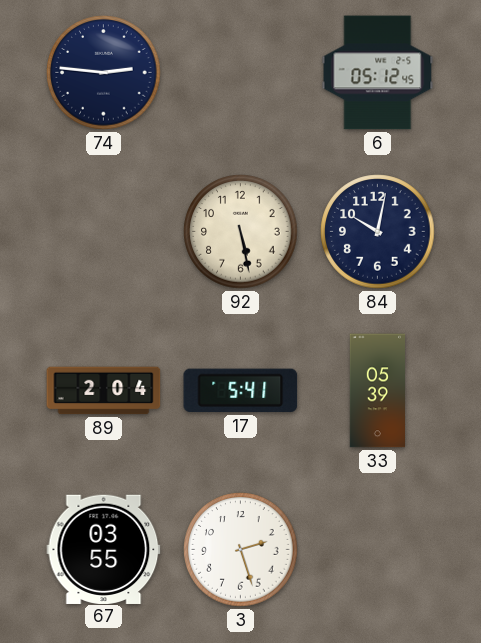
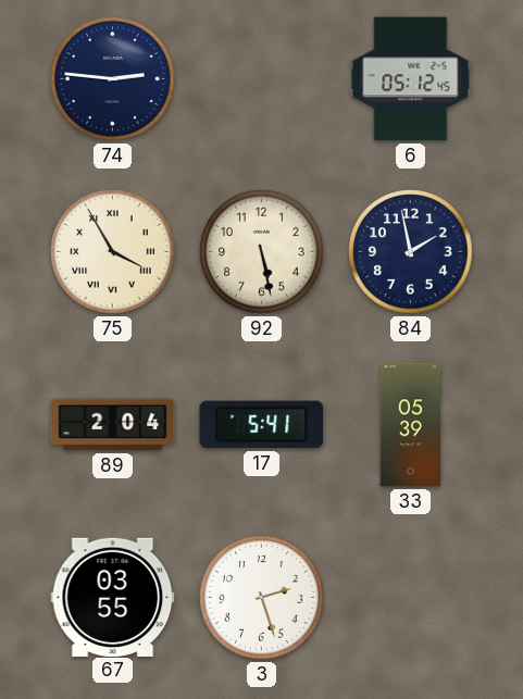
75: none -> 3:55
84: 10:02 -> 1:58
